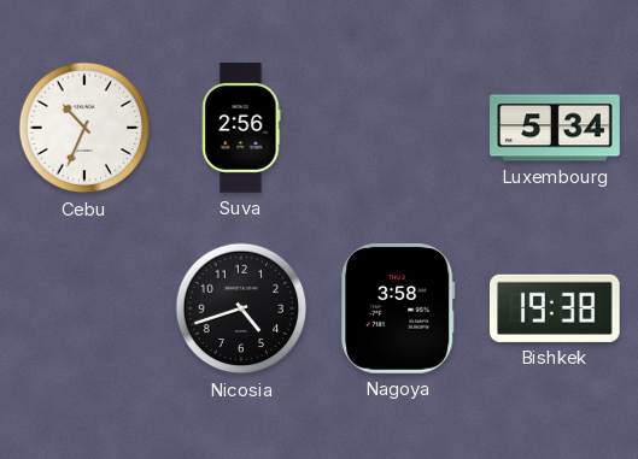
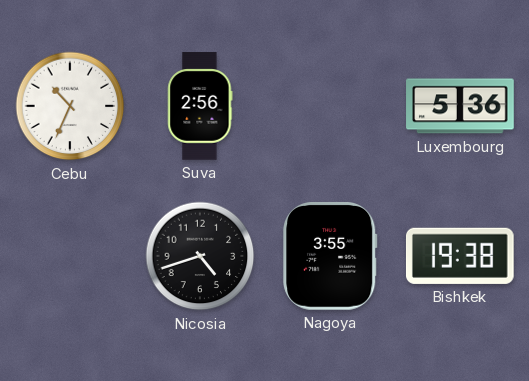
Luxembourg: 5:34 -> 5:36
Nagoya: 3:58 -> 3:55
